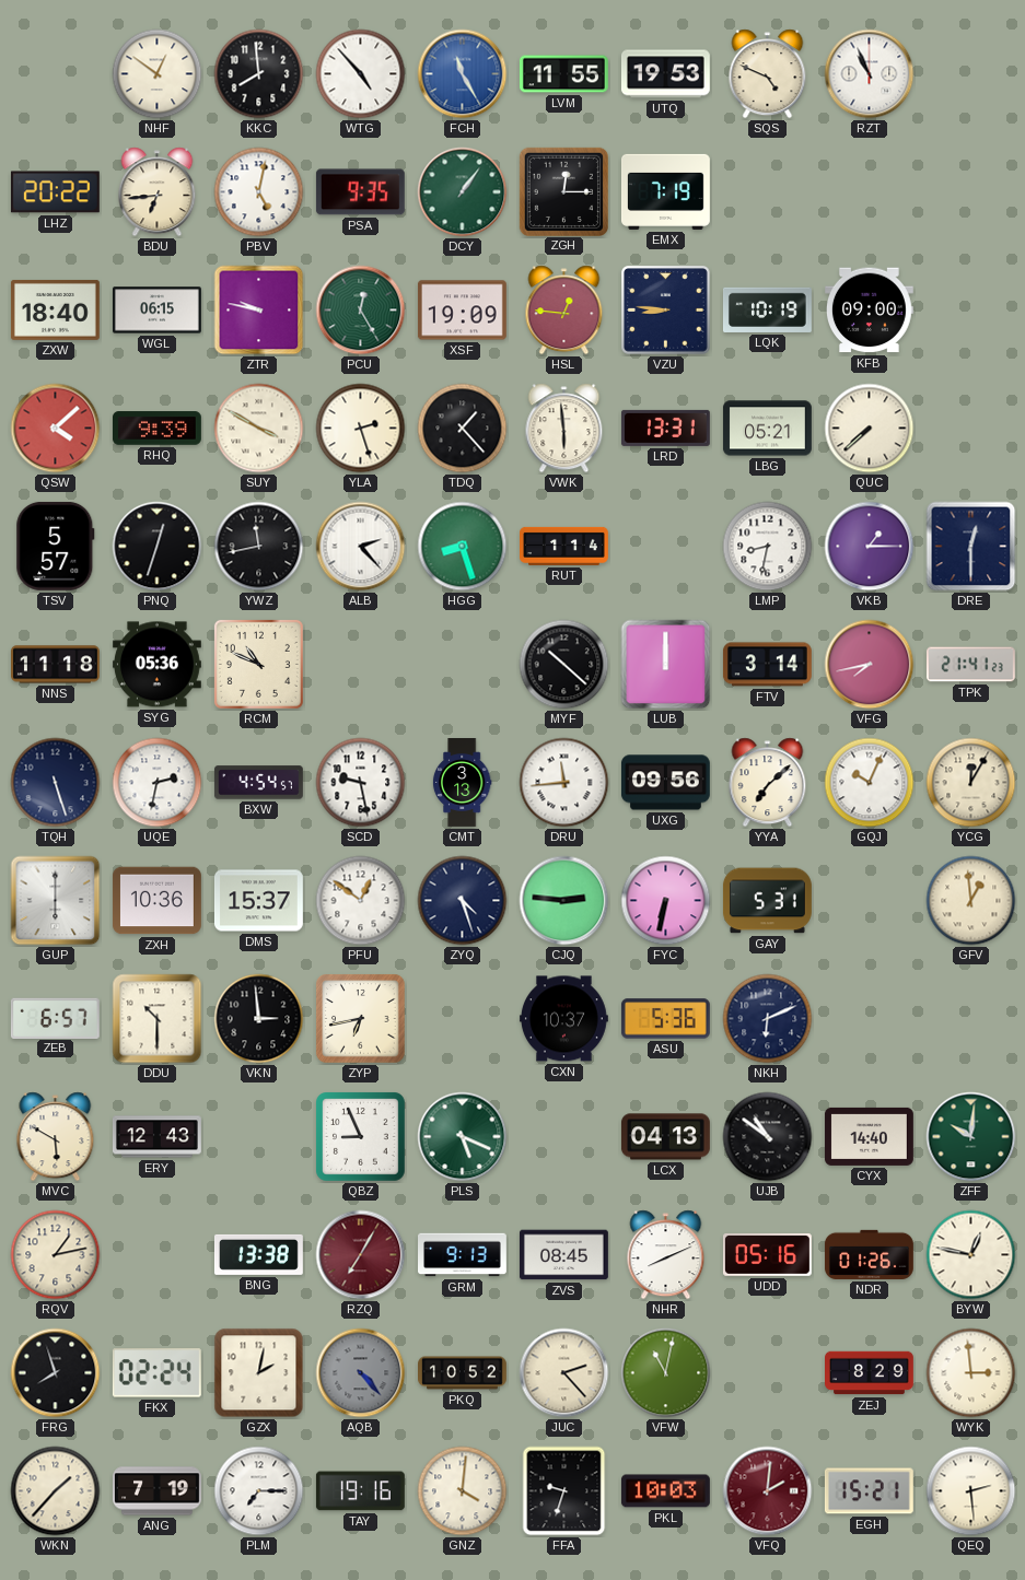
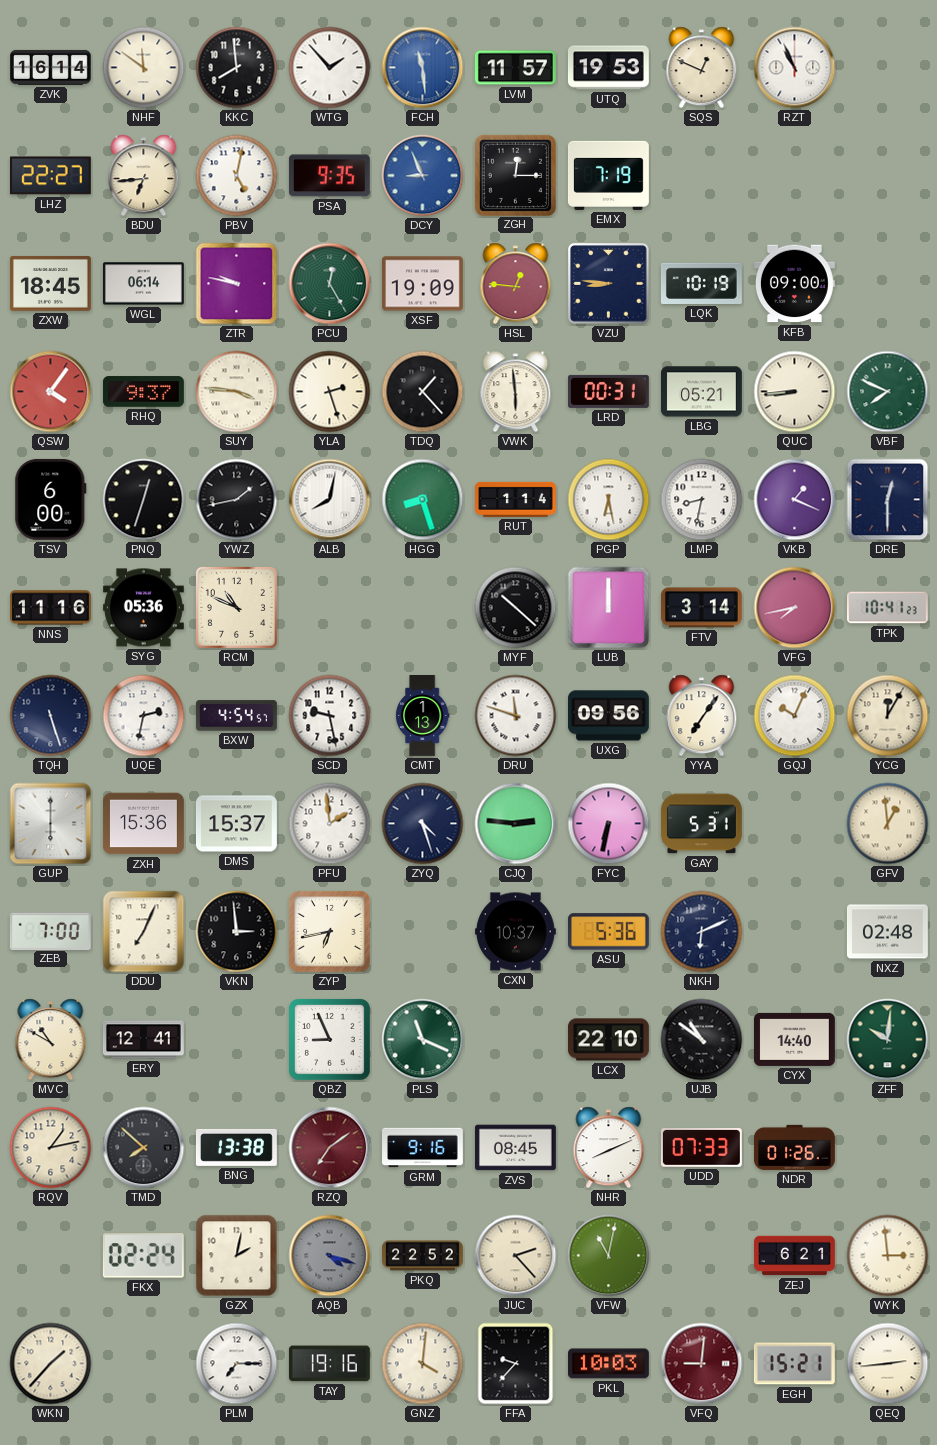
ZVK: none -> 16:14
NHF: 12:51 -> 11:51
WTG: 4:53 -> 1:53
FCH: 11:25 -> 11:29
LVM: 11:55 -> 11:57
SQS: 4:49 -> 12:49
LHZ: 20:22 -> 22:27
DCY: 1:06 -> 8:56
DCY dial: green -> blue
ZXW: 18:40 -> 18:45
WGL: 06:15 -> 06:14
QSW: 4:08 -> 4:06
RHQ: 9:39 -> 9:37
SUY: 3:50 -> 3:46
LRD: 13:31 -> 00:31
QUC: 7:38 -> 8:44
VBF: none -> 7:49
TSV: 5:57 -> 6:00
YWZ: 11:43 -> 1:43
ALB: 2:23 -> 8:02
PGP: none -> 6:28
VKB: 1:15 -> 1:19
NNS: 11:18 -> 11:16
TPK: 21:41 -> 10:41
CMT: 3:13 -> 1:13
DRU: 11:44 -> 11:48
YYA: 7:08 -> 7:06
ZXH: 10:36 -> 15:36
PFU: 12:51 -> 1:59
ZEB: 6:57 -> 7:00
DDU: 10:30 -> 7:04
NXZ: none -> 02:48
MVC: 5:50 -> 10:50
ERY: 12:43 -> 12:41
PLS: 5:19 -> 11:19
LCX: 04:13 -> 22:10
TMD: none -> 7:52
RZQ: 7:05 -> 7:09
GRM: 9:13 -> 9:16
UDD: 05:16 -> 07:33
BYW: 12:47 -> none
FRG: 7:57 -> none
AQB: 4:23 -> 4:18
PKQ: 10:52 -> 22:52
ZEJ: 8:29 -> 6:21
ANG: 7:19 -> none
FFA: 9:33 -> 9:37
VFQ: 2:01 -> 9:01
QEQ: 2:29 -> 2:44
